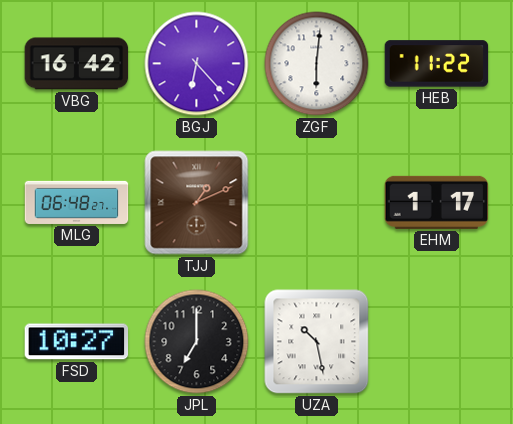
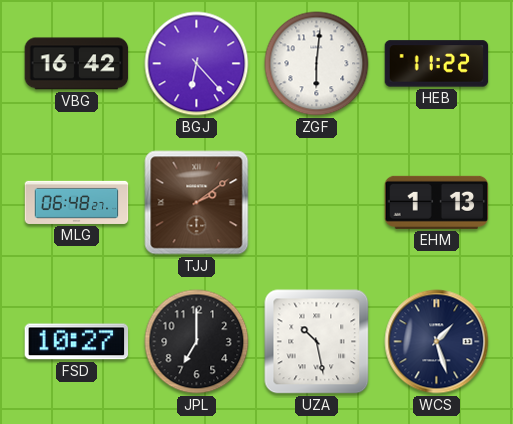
TJJ: 1:11 -> 2:09
EHM: 1:17 -> 1:13
WCS: none -> 1:27
